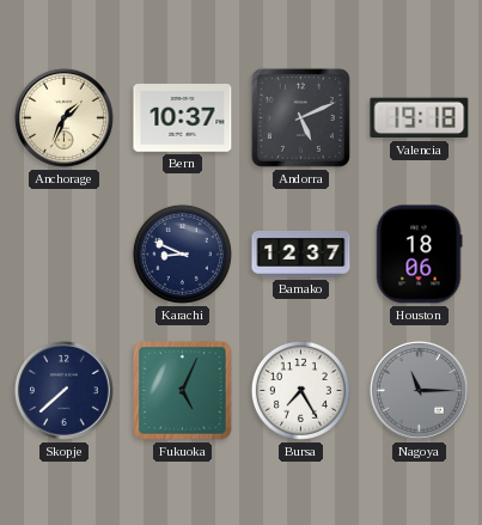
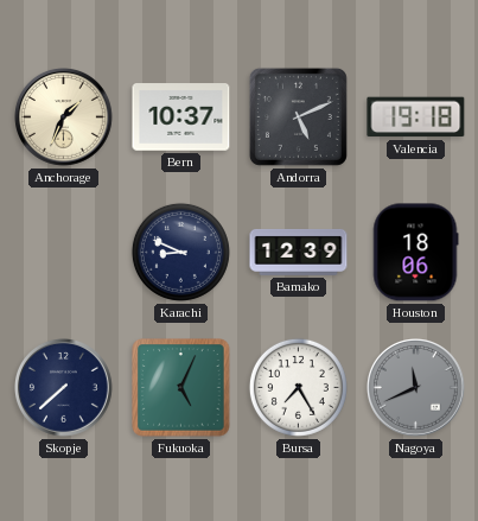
Bamako: 12:37 -> 12:39
Nagoya: 11:15 -> 11:41
